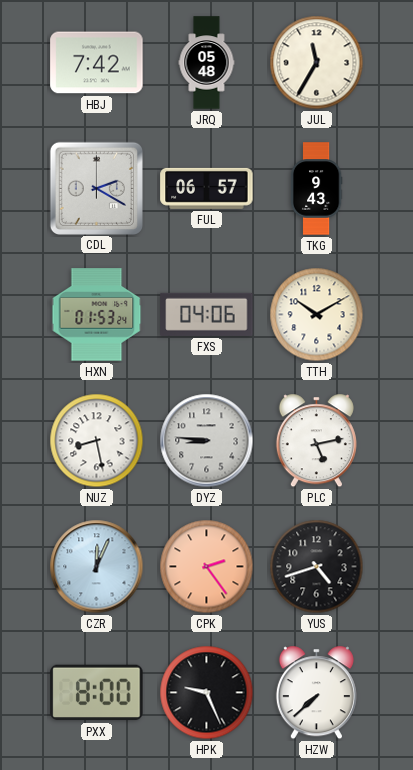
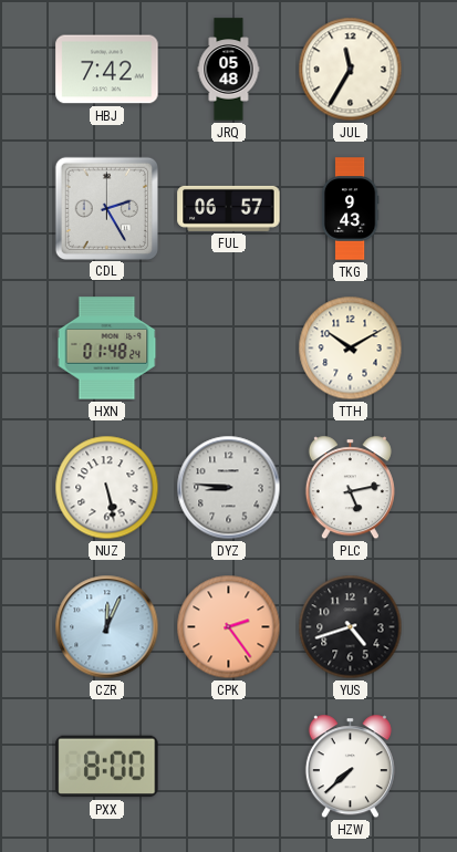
CDL: 2:20 -> 2:25
HXN: 01:53 -> 01:48
FXS: 04:06 -> none
NUZ: 8:28 -> 5:28
HPK: 9:26 -> none
